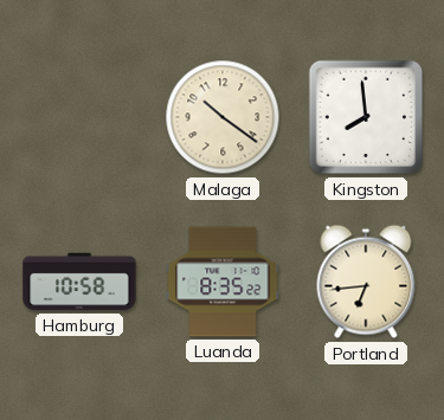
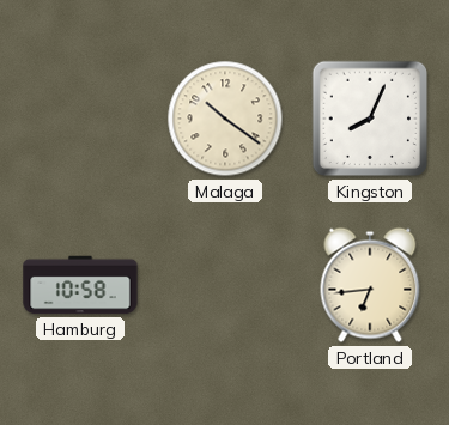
Kingston: 7:59 -> 8:04
Luanda: 8:35 -> none
